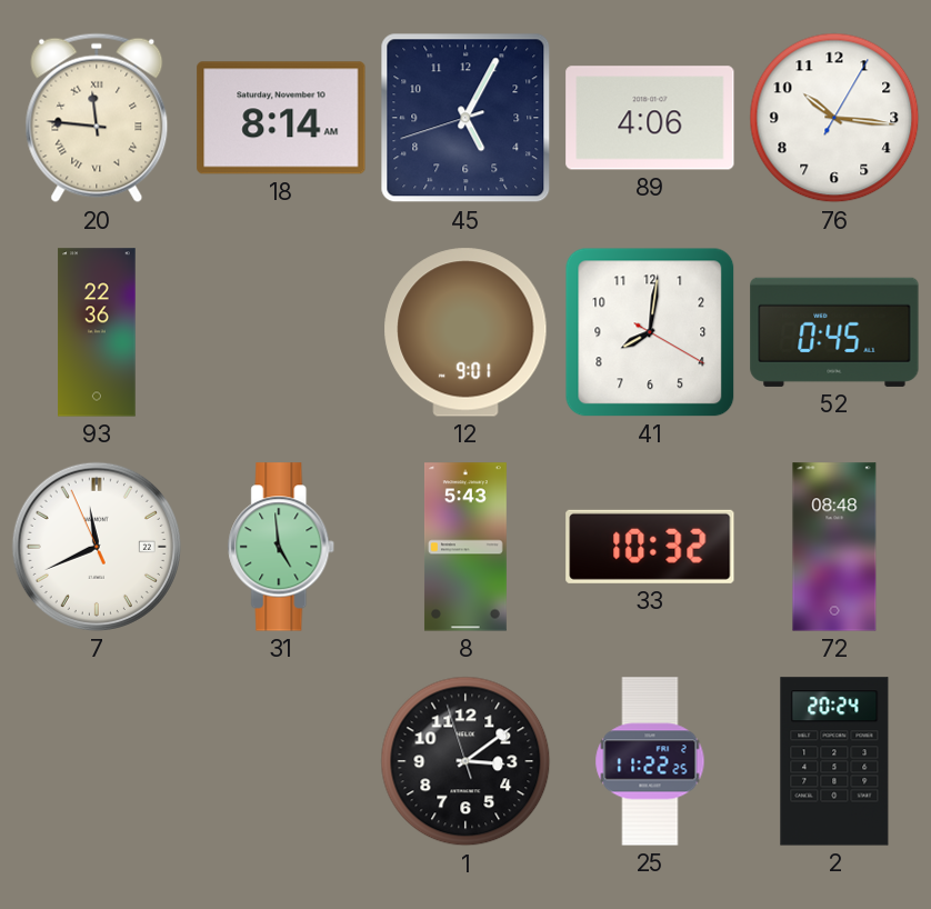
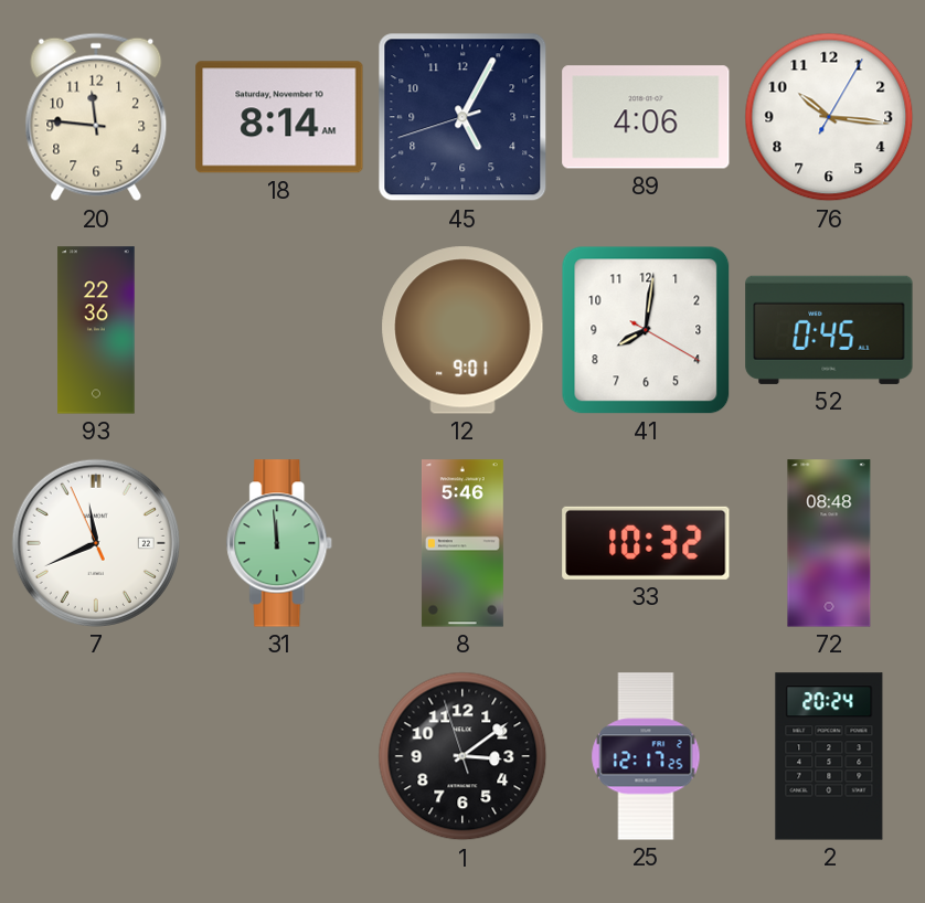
20 numerals: Roman -> Arabic
31: 4:59 -> 11:59
8: 5:43 -> 5:46
25: 11:22 -> 12:17
